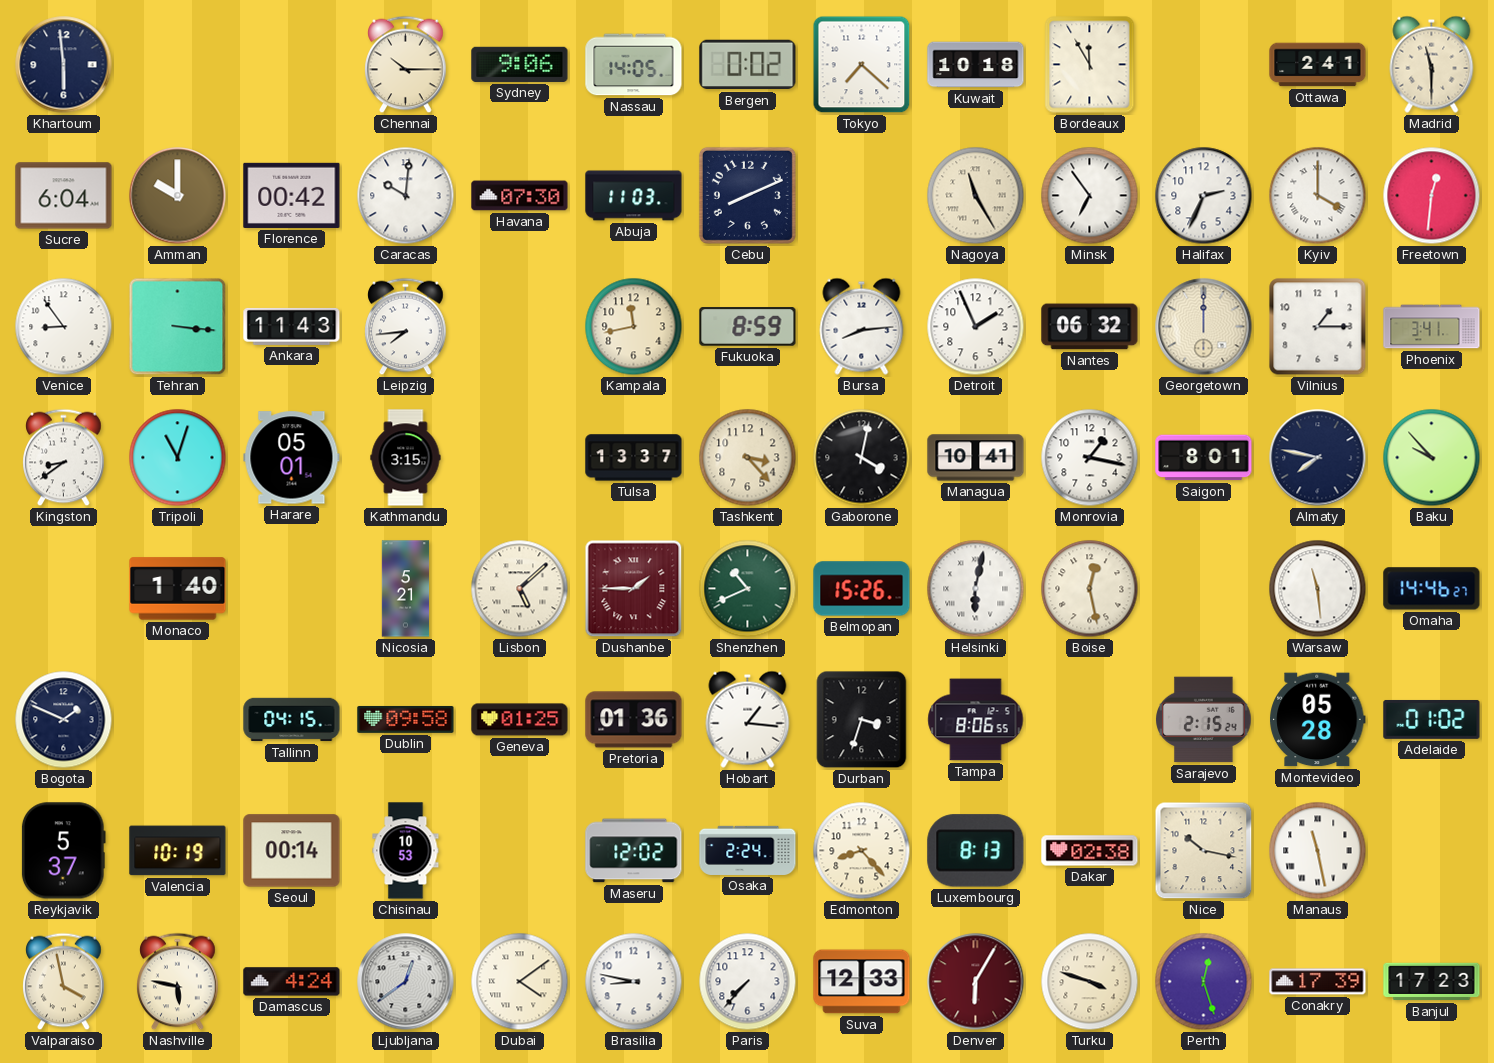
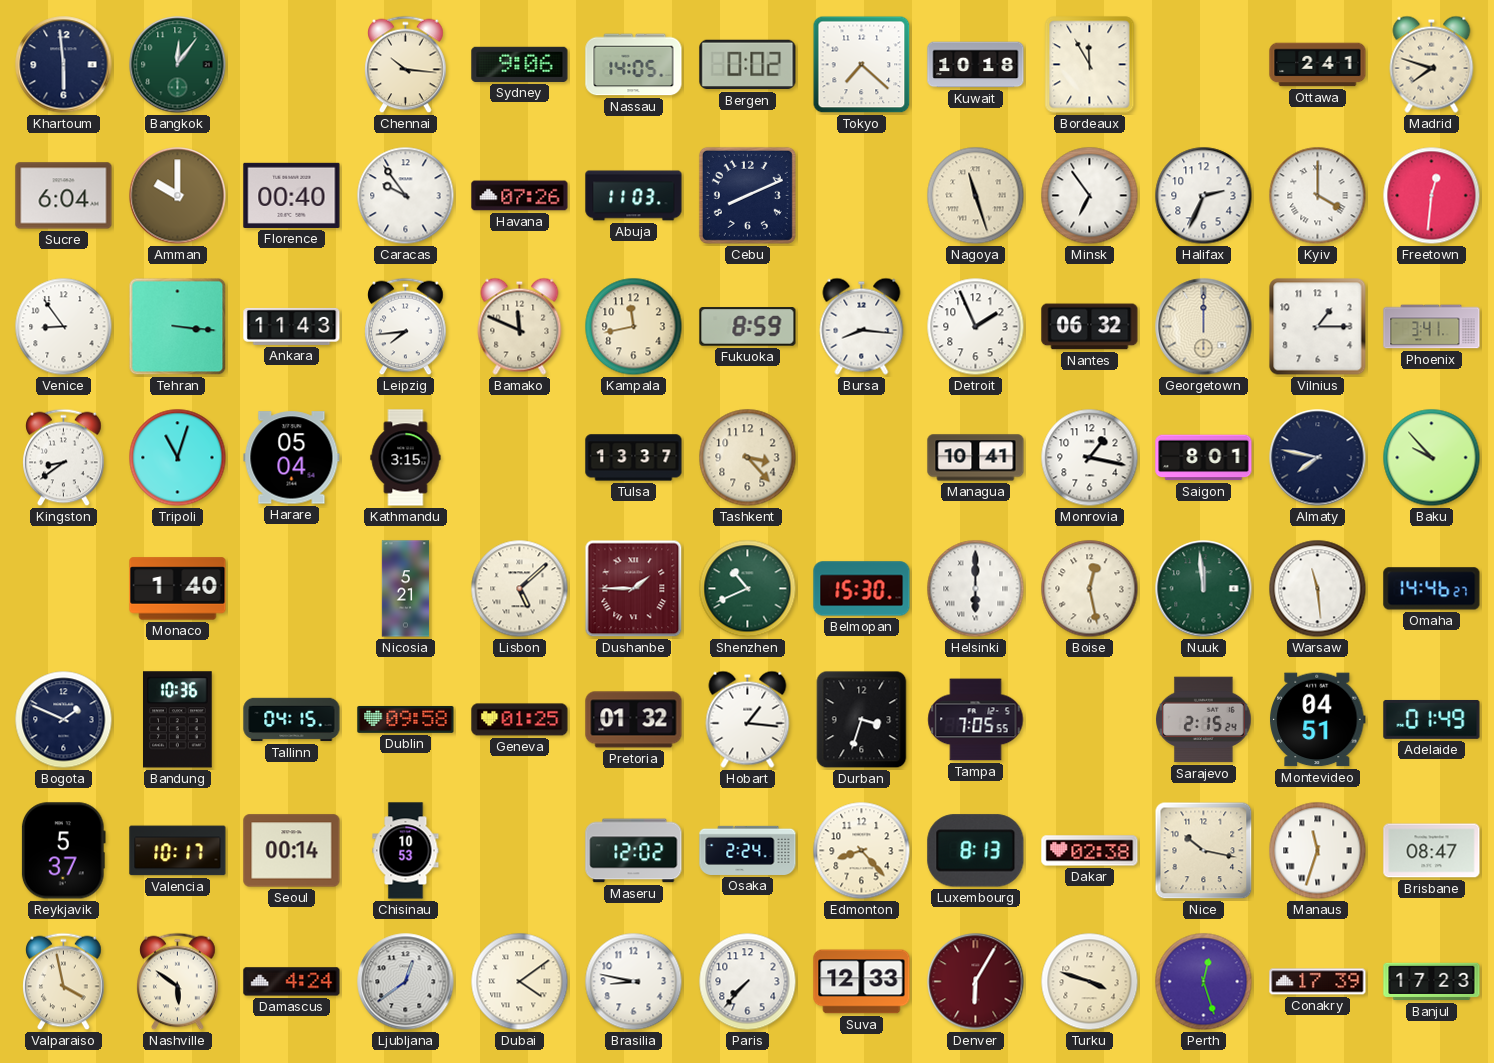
Bangkok: none -> 12:06
Chennai: 10:15 -> 10:16
Madrid: 11:30 -> 7:48
Florence: 00:42 -> 00:40
Caracas: 10:01 -> 9:54
Havana: 07:30 -> 07:26
Nagoya: 11:25 -> 11:27
Bamako: none -> 11:49
Bursa: 8:14 -> 8:16
Harare: 05:01 -> 05:04
Gaborone: 4:02 -> none
Belmopan: 15:26 -> 15:30
Helsinki: 6:02 -> 6:00
Nuuk: none -> 11:59
Bandung: none -> 10:36
Pretoria: 01:36 -> 01:32
Tampa: 8:06 -> 7:05
Montevideo: 05:28 -> 04:51
Adelaide: 01:02 -> 01:49
Valencia: 10:19 -> 10:17
Manaus: 11:28 -> 11:33
Brisbane: none -> 08:47
Nashville: 5:47 -> 5:51
